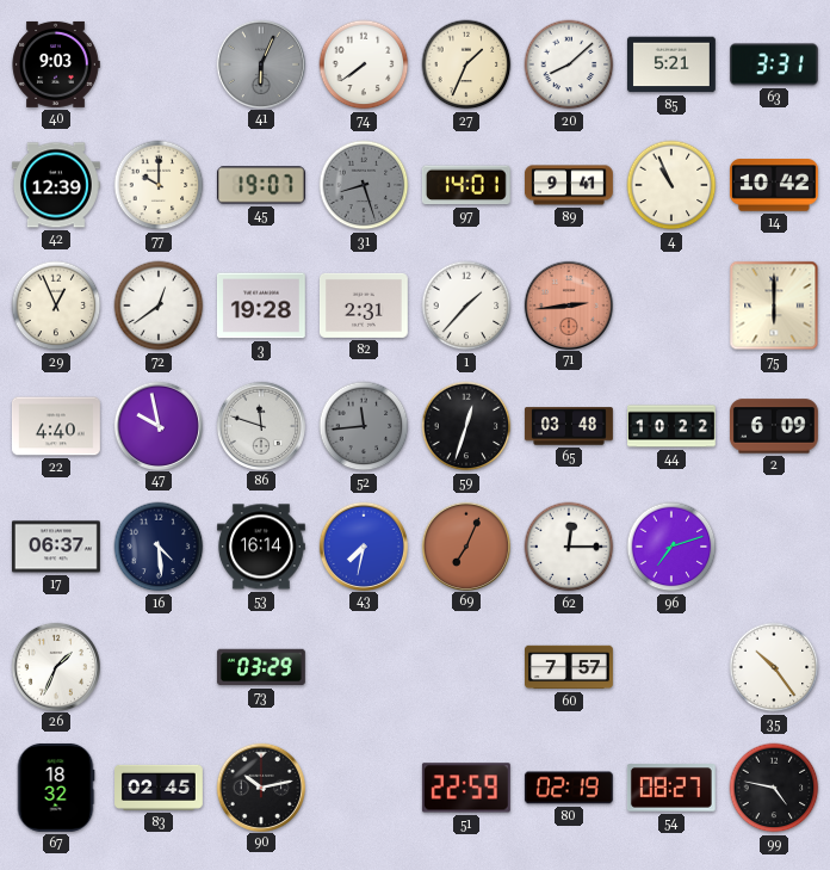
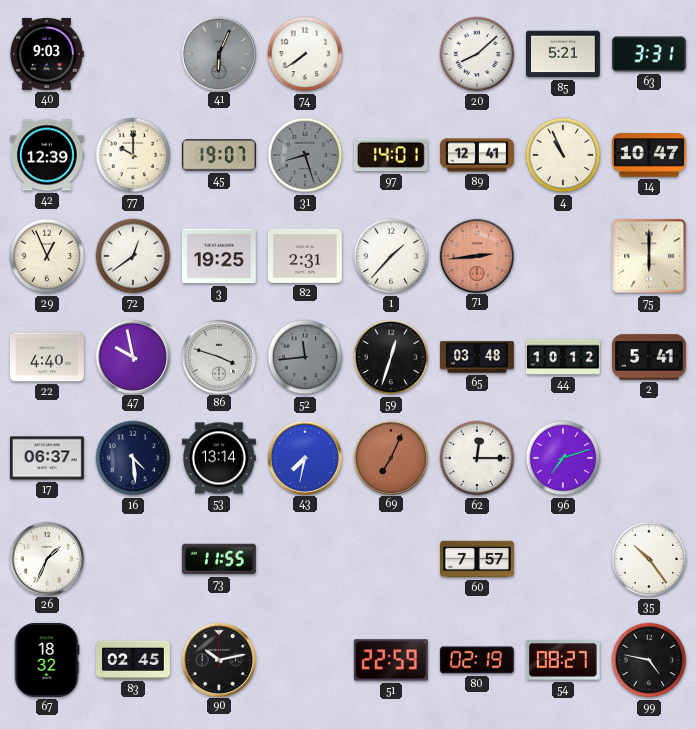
27: 1:34 -> none
89: 9:41 -> 12:41
14: 10:42 -> 10:47
3: 19:28 -> 19:25
86: 11:48 -> 3:48
44: 10:22 -> 10:12
2: 6:09 -> 5:41
53: 16:14 -> 13:14
73: 03:29 -> 11:55
